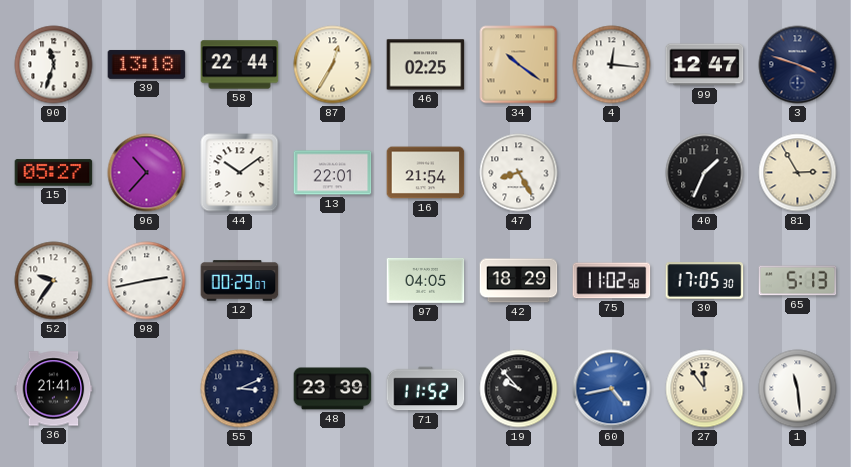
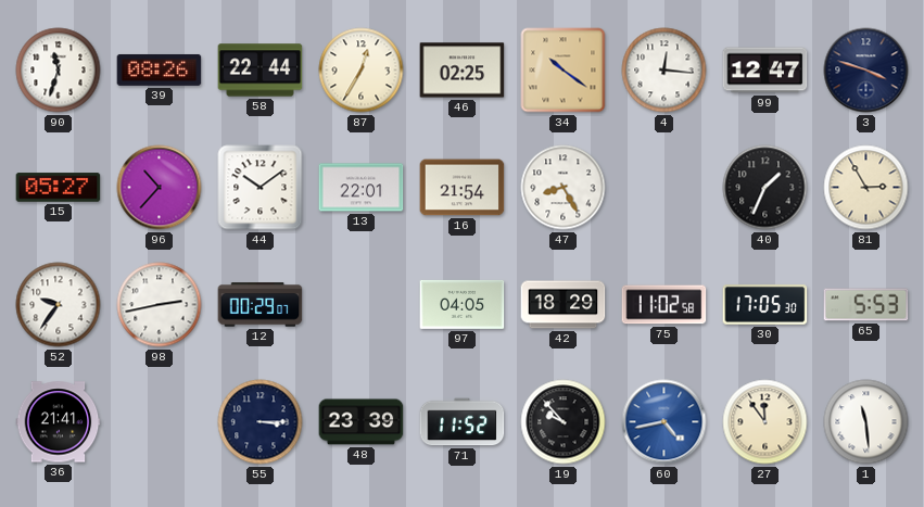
39: 13:18 -> 08:26
65: 5:13 -> 5:53
55: 3:11 -> 3:15
